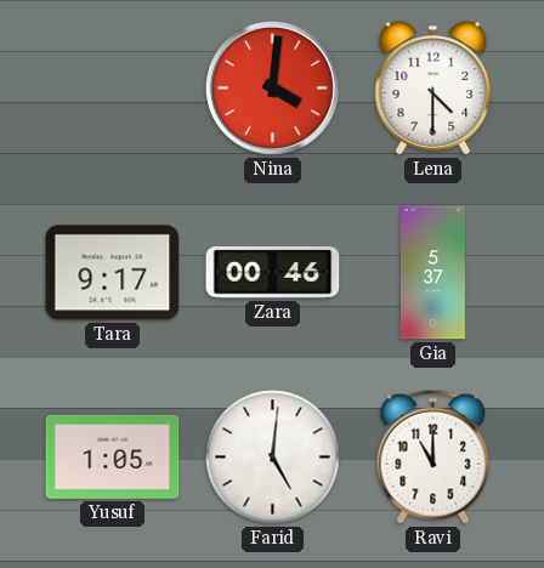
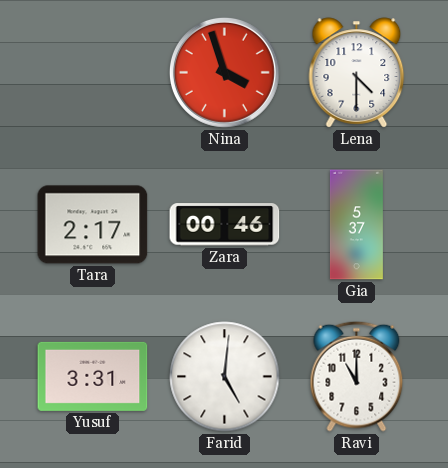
Nina: 4:01 -> 3:57
Tara: 9:17 -> 2:17
Yusuf: 1:05 -> 3:31
